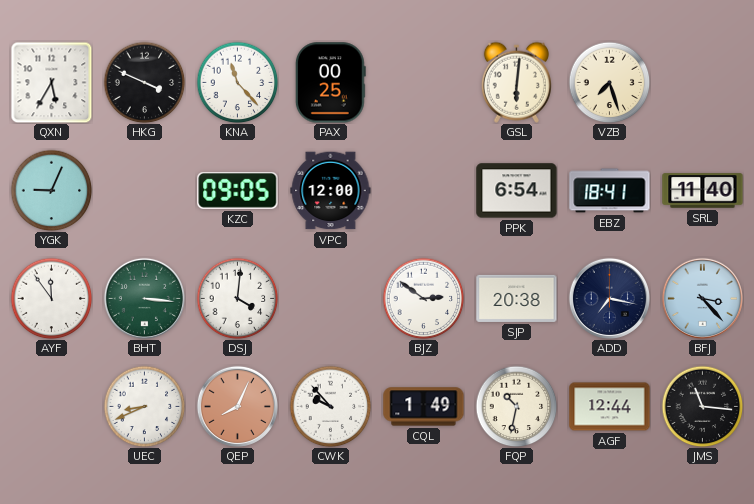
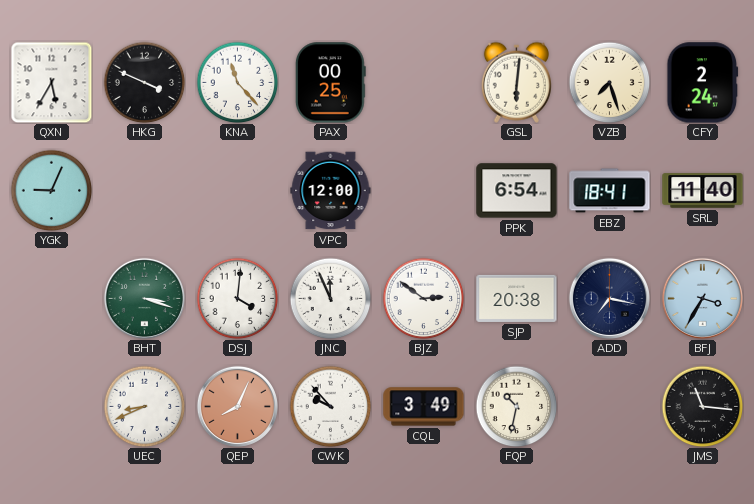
CFY: none -> 2:24
KZC: 09:05 -> none
AYF: 11:54 -> none
BHT: 3:16 -> 3:18
JNC: none -> 11:56
BFJ: 3:23 -> 3:35
CQL: 1:49 -> 3:49
AGF: 12:44 -> none
